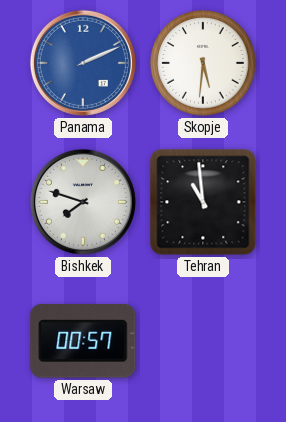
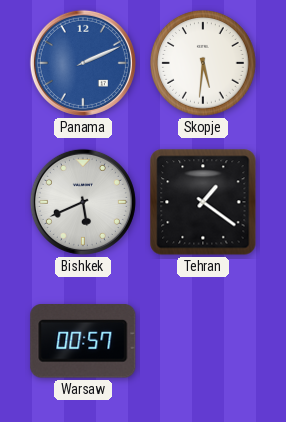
Bishkek: 7:48 -> 5:41
Tehran: 10:59 -> 1:21
